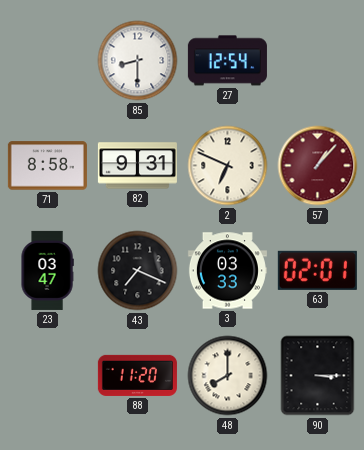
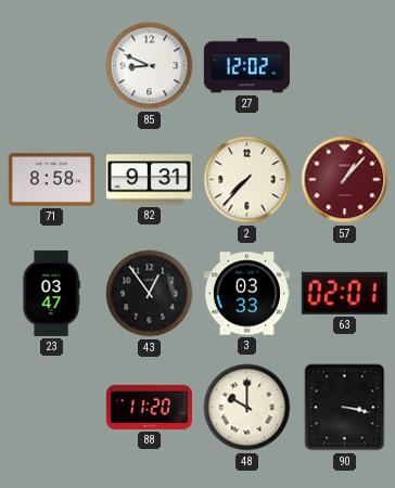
85: 8:30 -> 8:49
27: 12:54 -> 12:02
2: 6:49 -> 7:37
43: 7:19 -> 12:54
48: 8:00 -> 10:00
90: 3:15 -> 3:17
